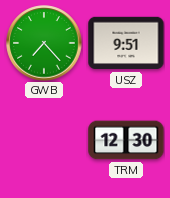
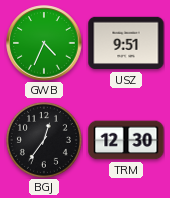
GWB: 7:23 -> 4:34
BGJ: none -> 12:36
